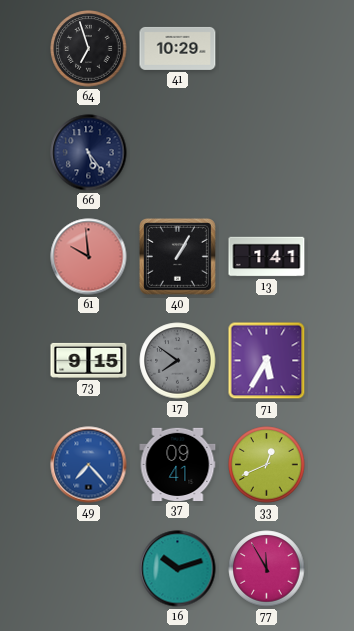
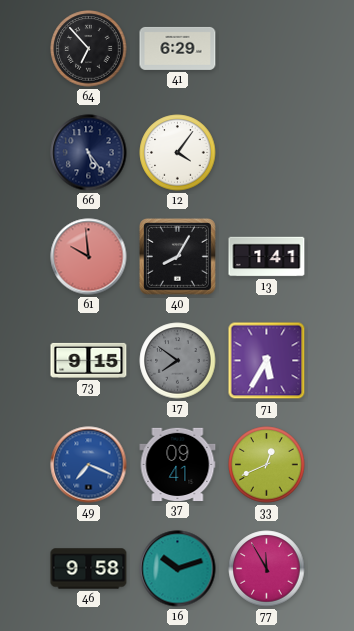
64: 6:57 -> 6:53
41: 10:29 -> 6:29
12: none -> 4:06
40: 1:05 -> 8:05
49: 7:23 -> 7:19
46: none -> 9:58
